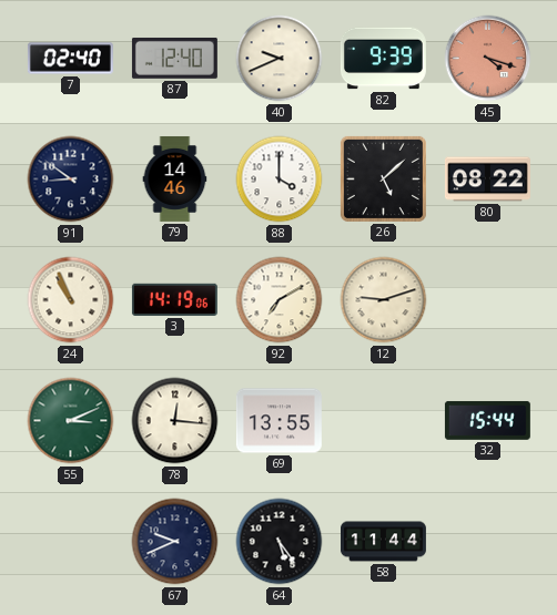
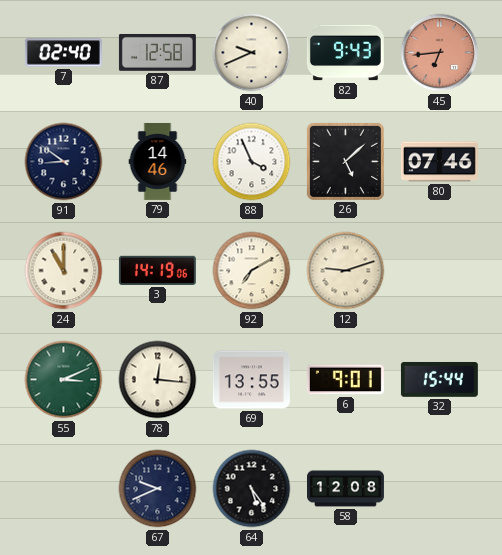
87: 12:40 -> 12:58
82: 9:39 -> 9:43
45: 4:18 -> 6:44
88: 4:00 -> 3:56
80: 08:22 -> 07:46
24: 10:56 -> 11:00
6: none -> 9:01
58: 11:44 -> 12:08
